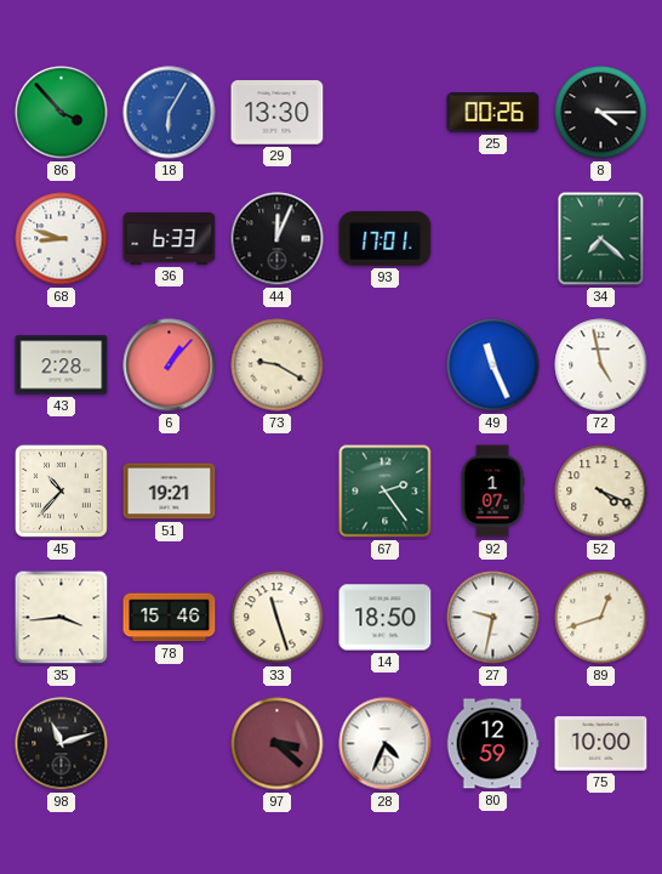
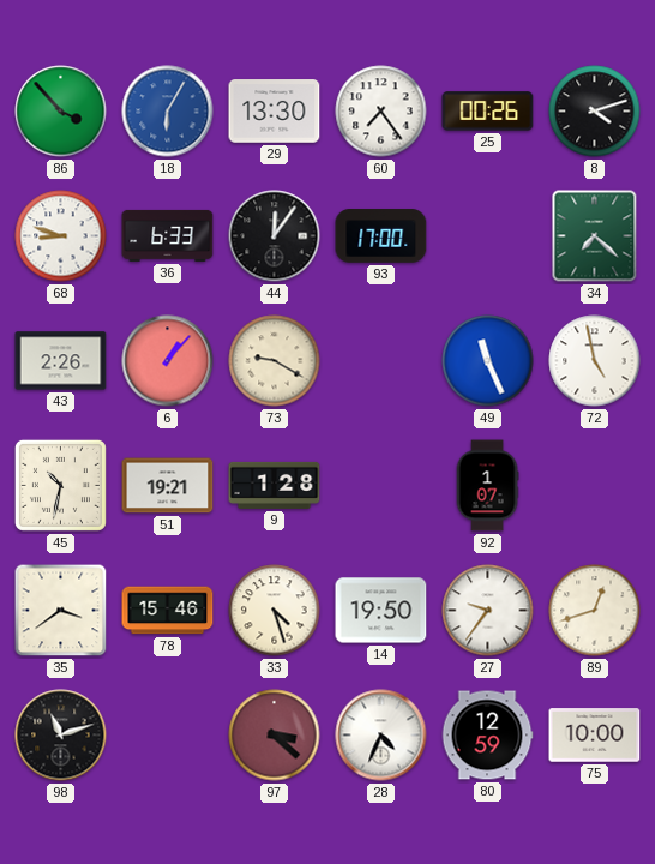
60: none -> 7:24
8: 4:15 -> 4:12
44: 12:04 -> 12:06
93: 17:01 -> 17:00
43: 2:28 -> 2:26
45: 10:37 -> 10:32
9: none -> 1:28
67: 2:24 -> none
52: 4:19 -> none
35: 3:44 -> 3:39
33: 11:27 -> 4:27
14: 18:50 -> 19:50
27: 9:32 -> 9:36
